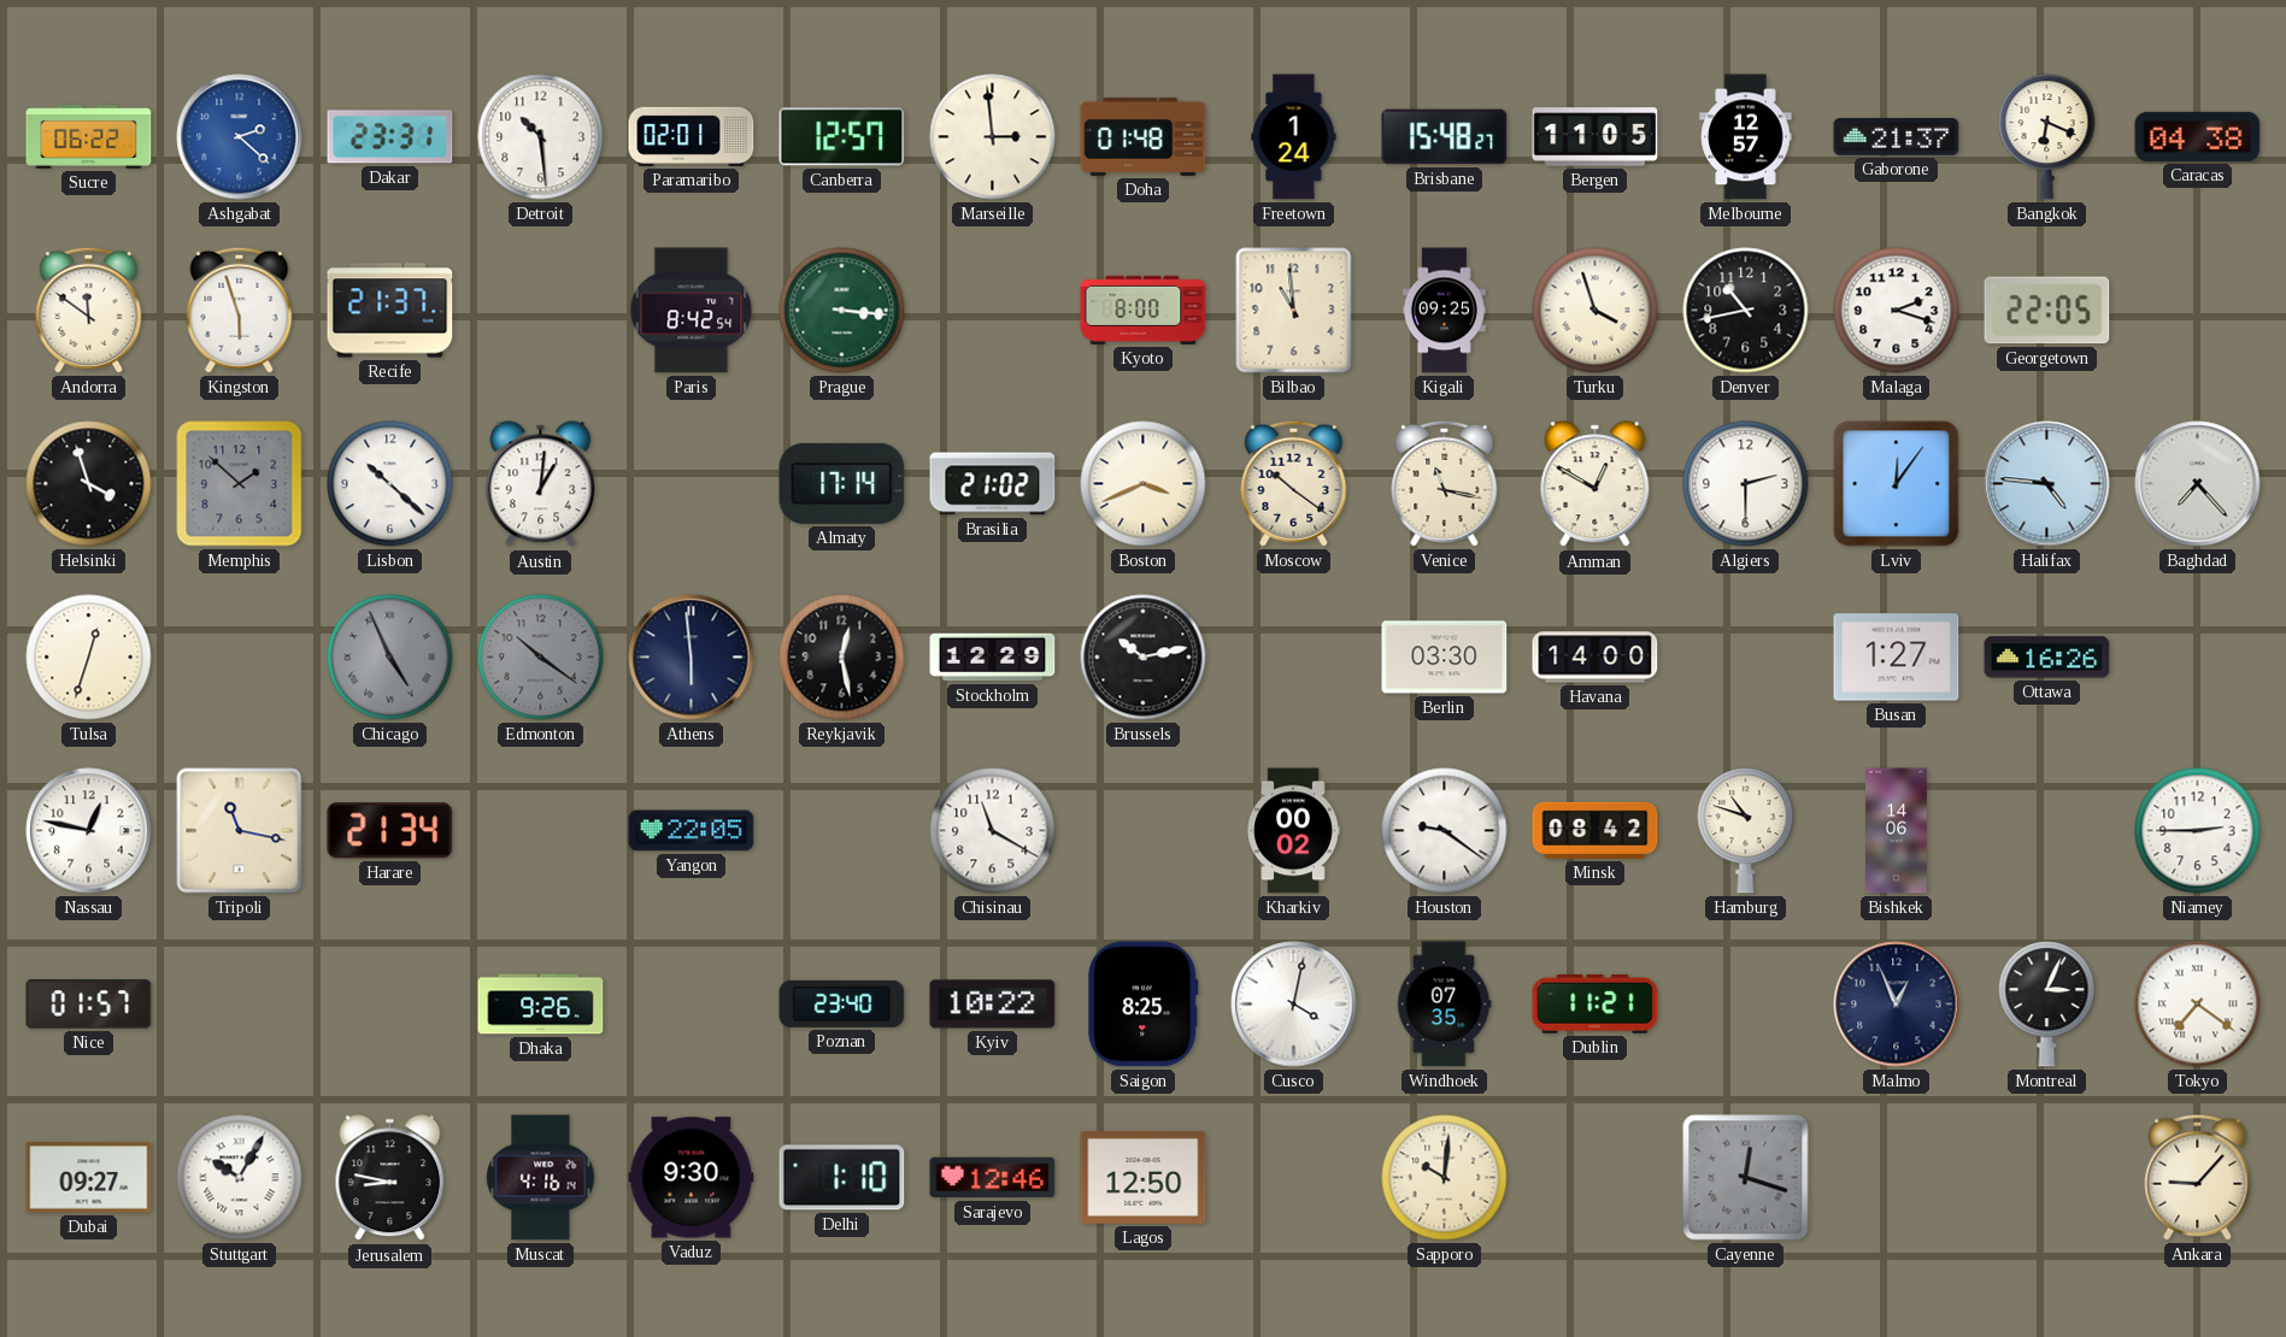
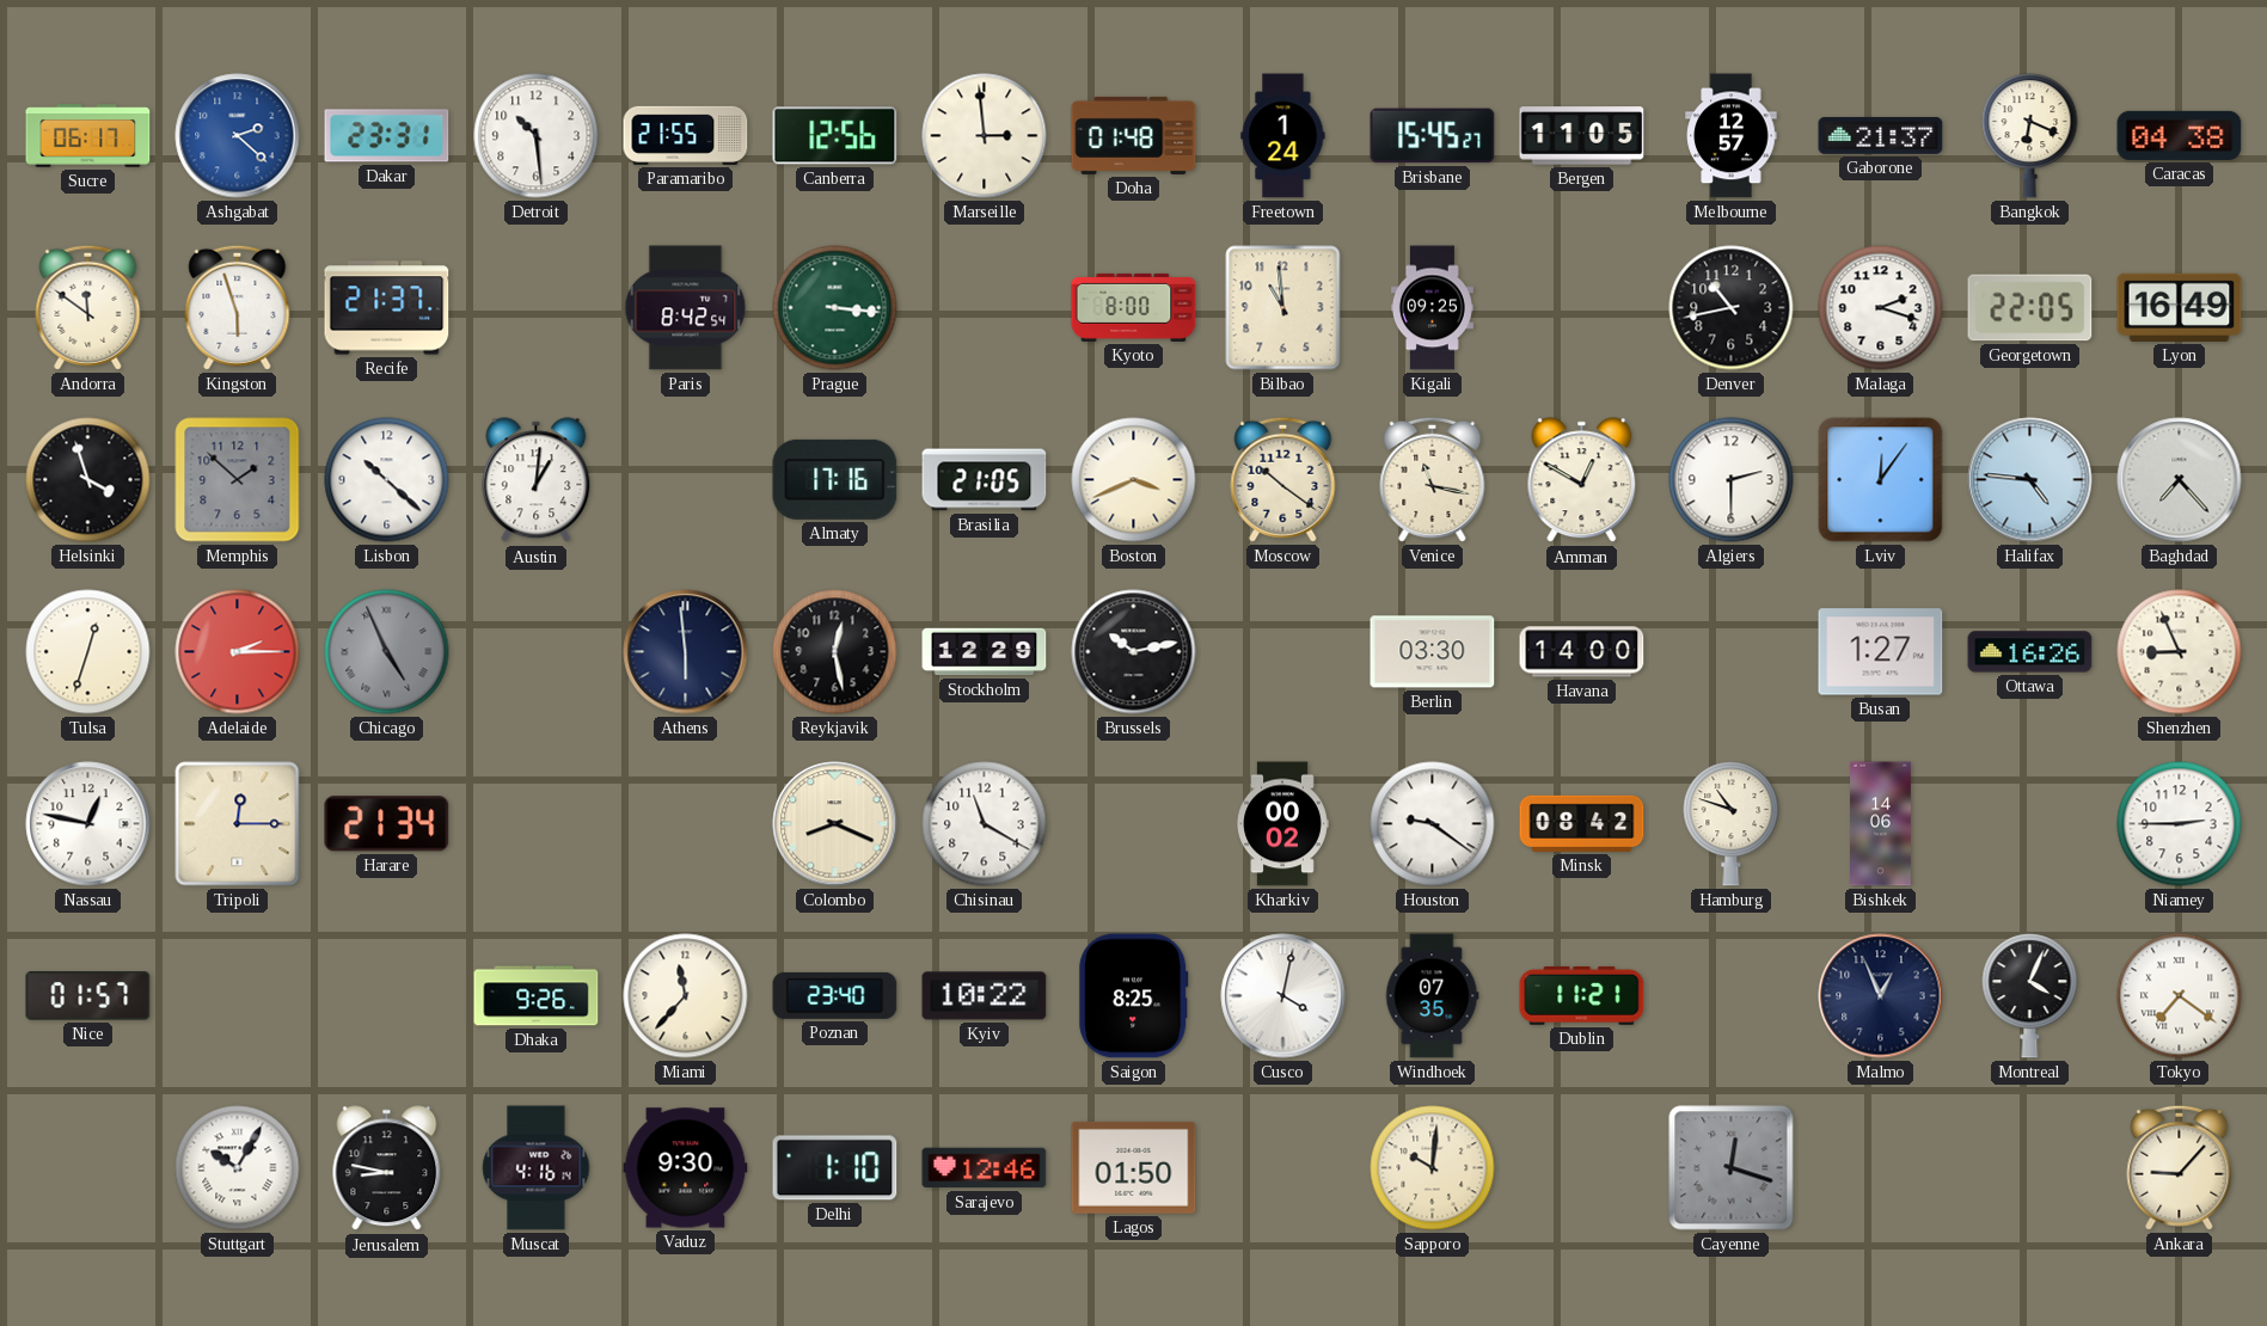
Sucre: 06:22 -> 06:17
Paramaribo: 02:01 -> 21:55
Canberra: 12:57 -> 12:56
Brisbane: 15:48 -> 15:45
Turku: 3:57 -> none
Lyon: none -> 16:49
Almaty: 17:14 -> 17:16
Brasilia: 21:02 -> 21:05
Adelaide: none -> 2:15
Edmonton: 10:21 -> none
Shenzhen: none -> 8:56
Tripoli: 11:17 -> 12:15
Yangon: 22:05 -> none
Colombo: none -> 8:19
Miami: none -> 11:37
Montreal: 3:04 -> 4:04
Dubai: 09:27 -> none
Lagos: 12:50 -> 01:50
